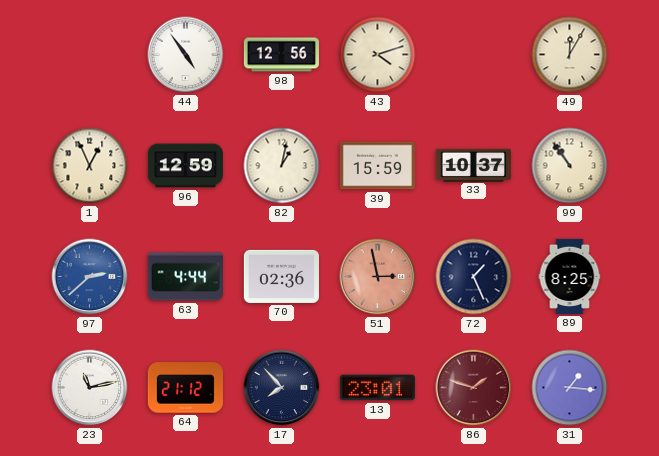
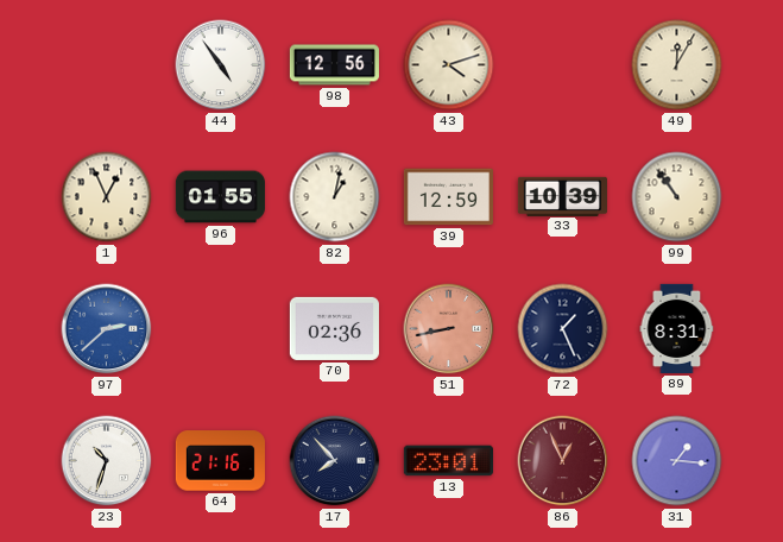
96: 12:59 -> 01:55
39: 15:59 -> 12:59
33: 10:37 -> 10:39
63: 4:44 -> none
51: 2:58 -> 8:43
89: 8:25 -> 8:31
23: 11:13 -> 10:33
64: 21:12 -> 21:16
86: 1:48 -> 12:56
